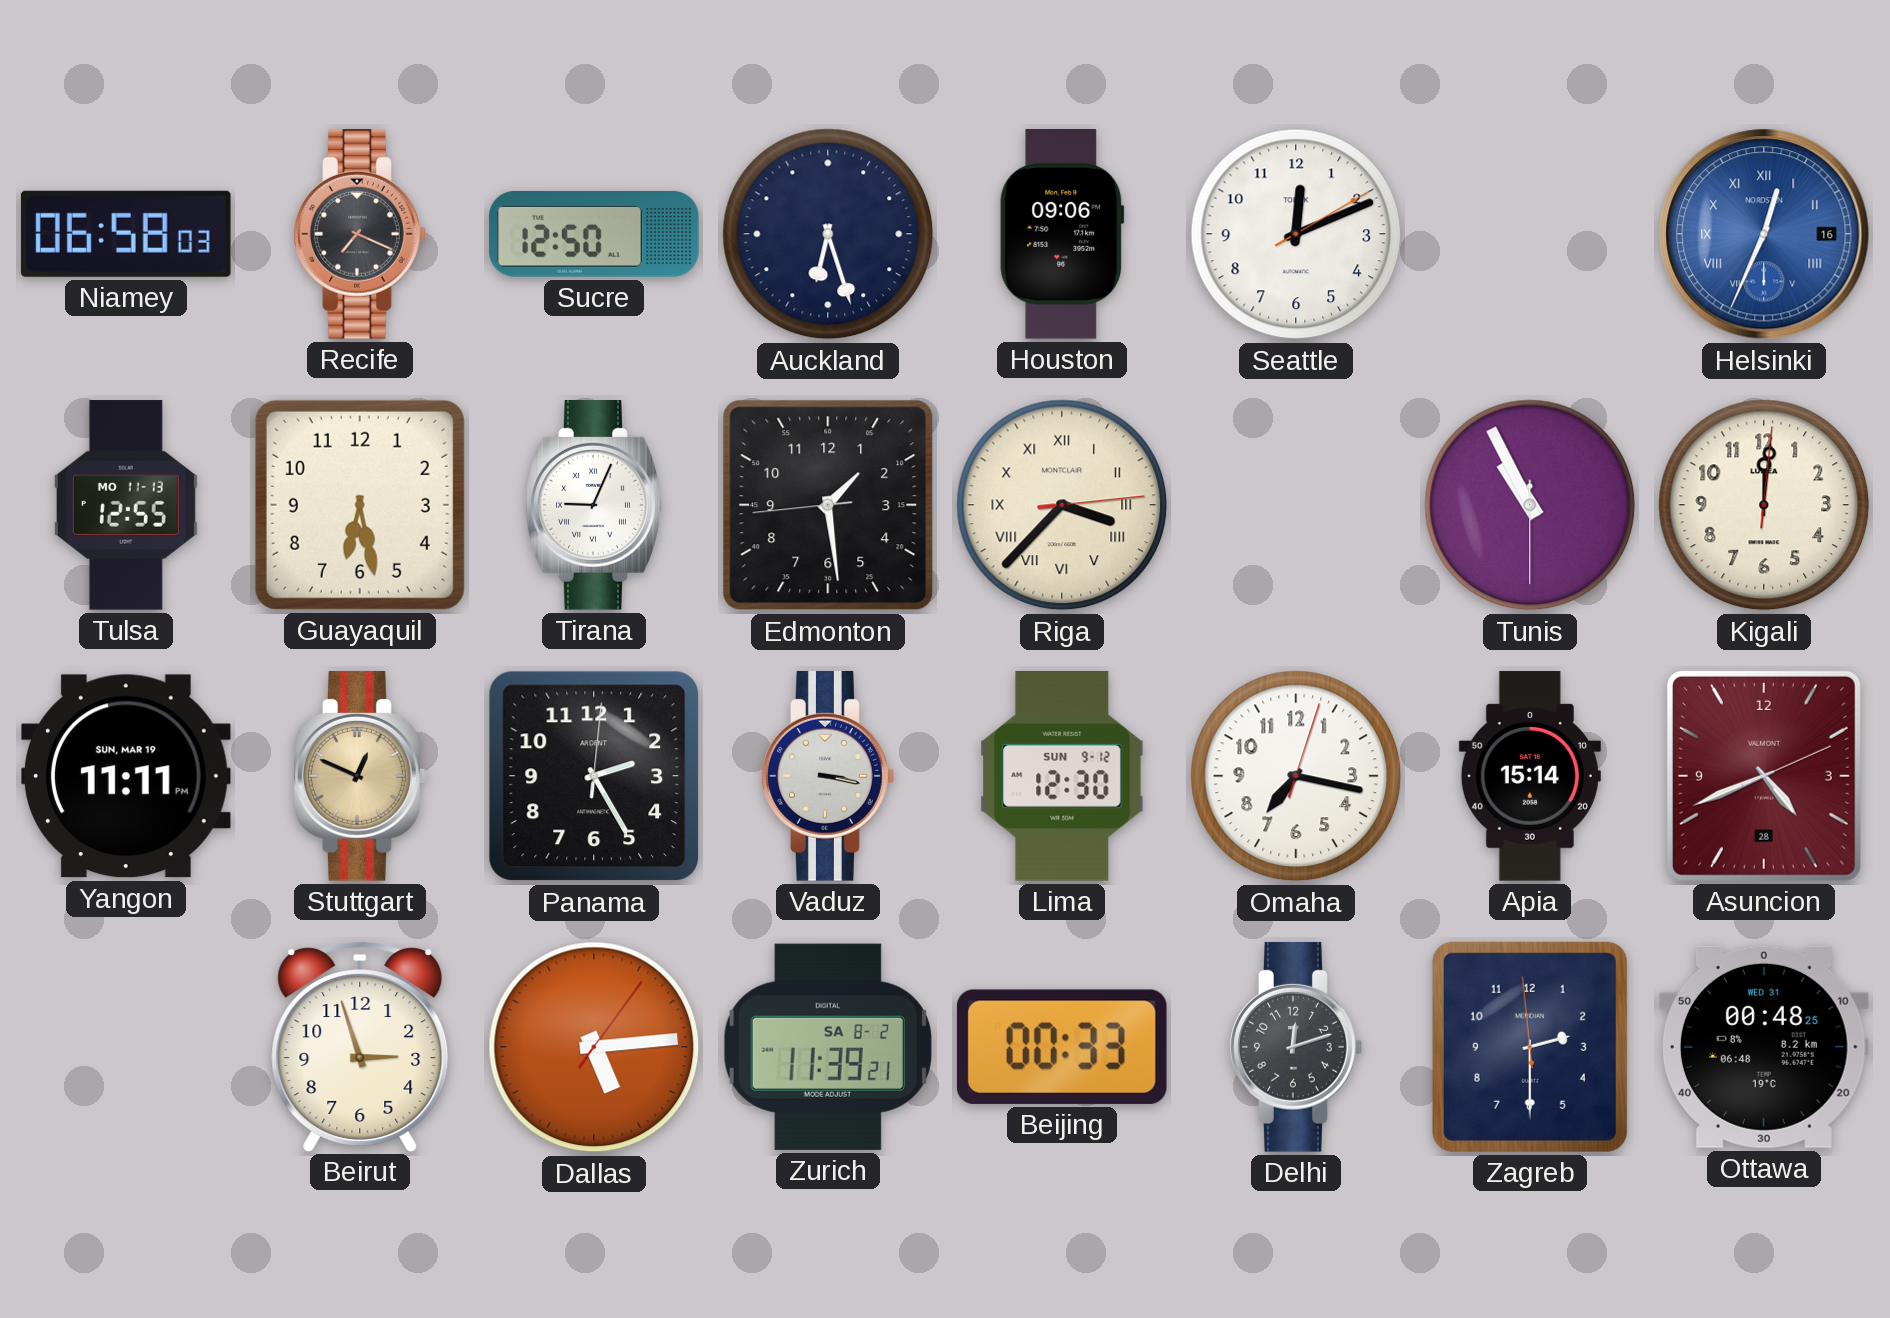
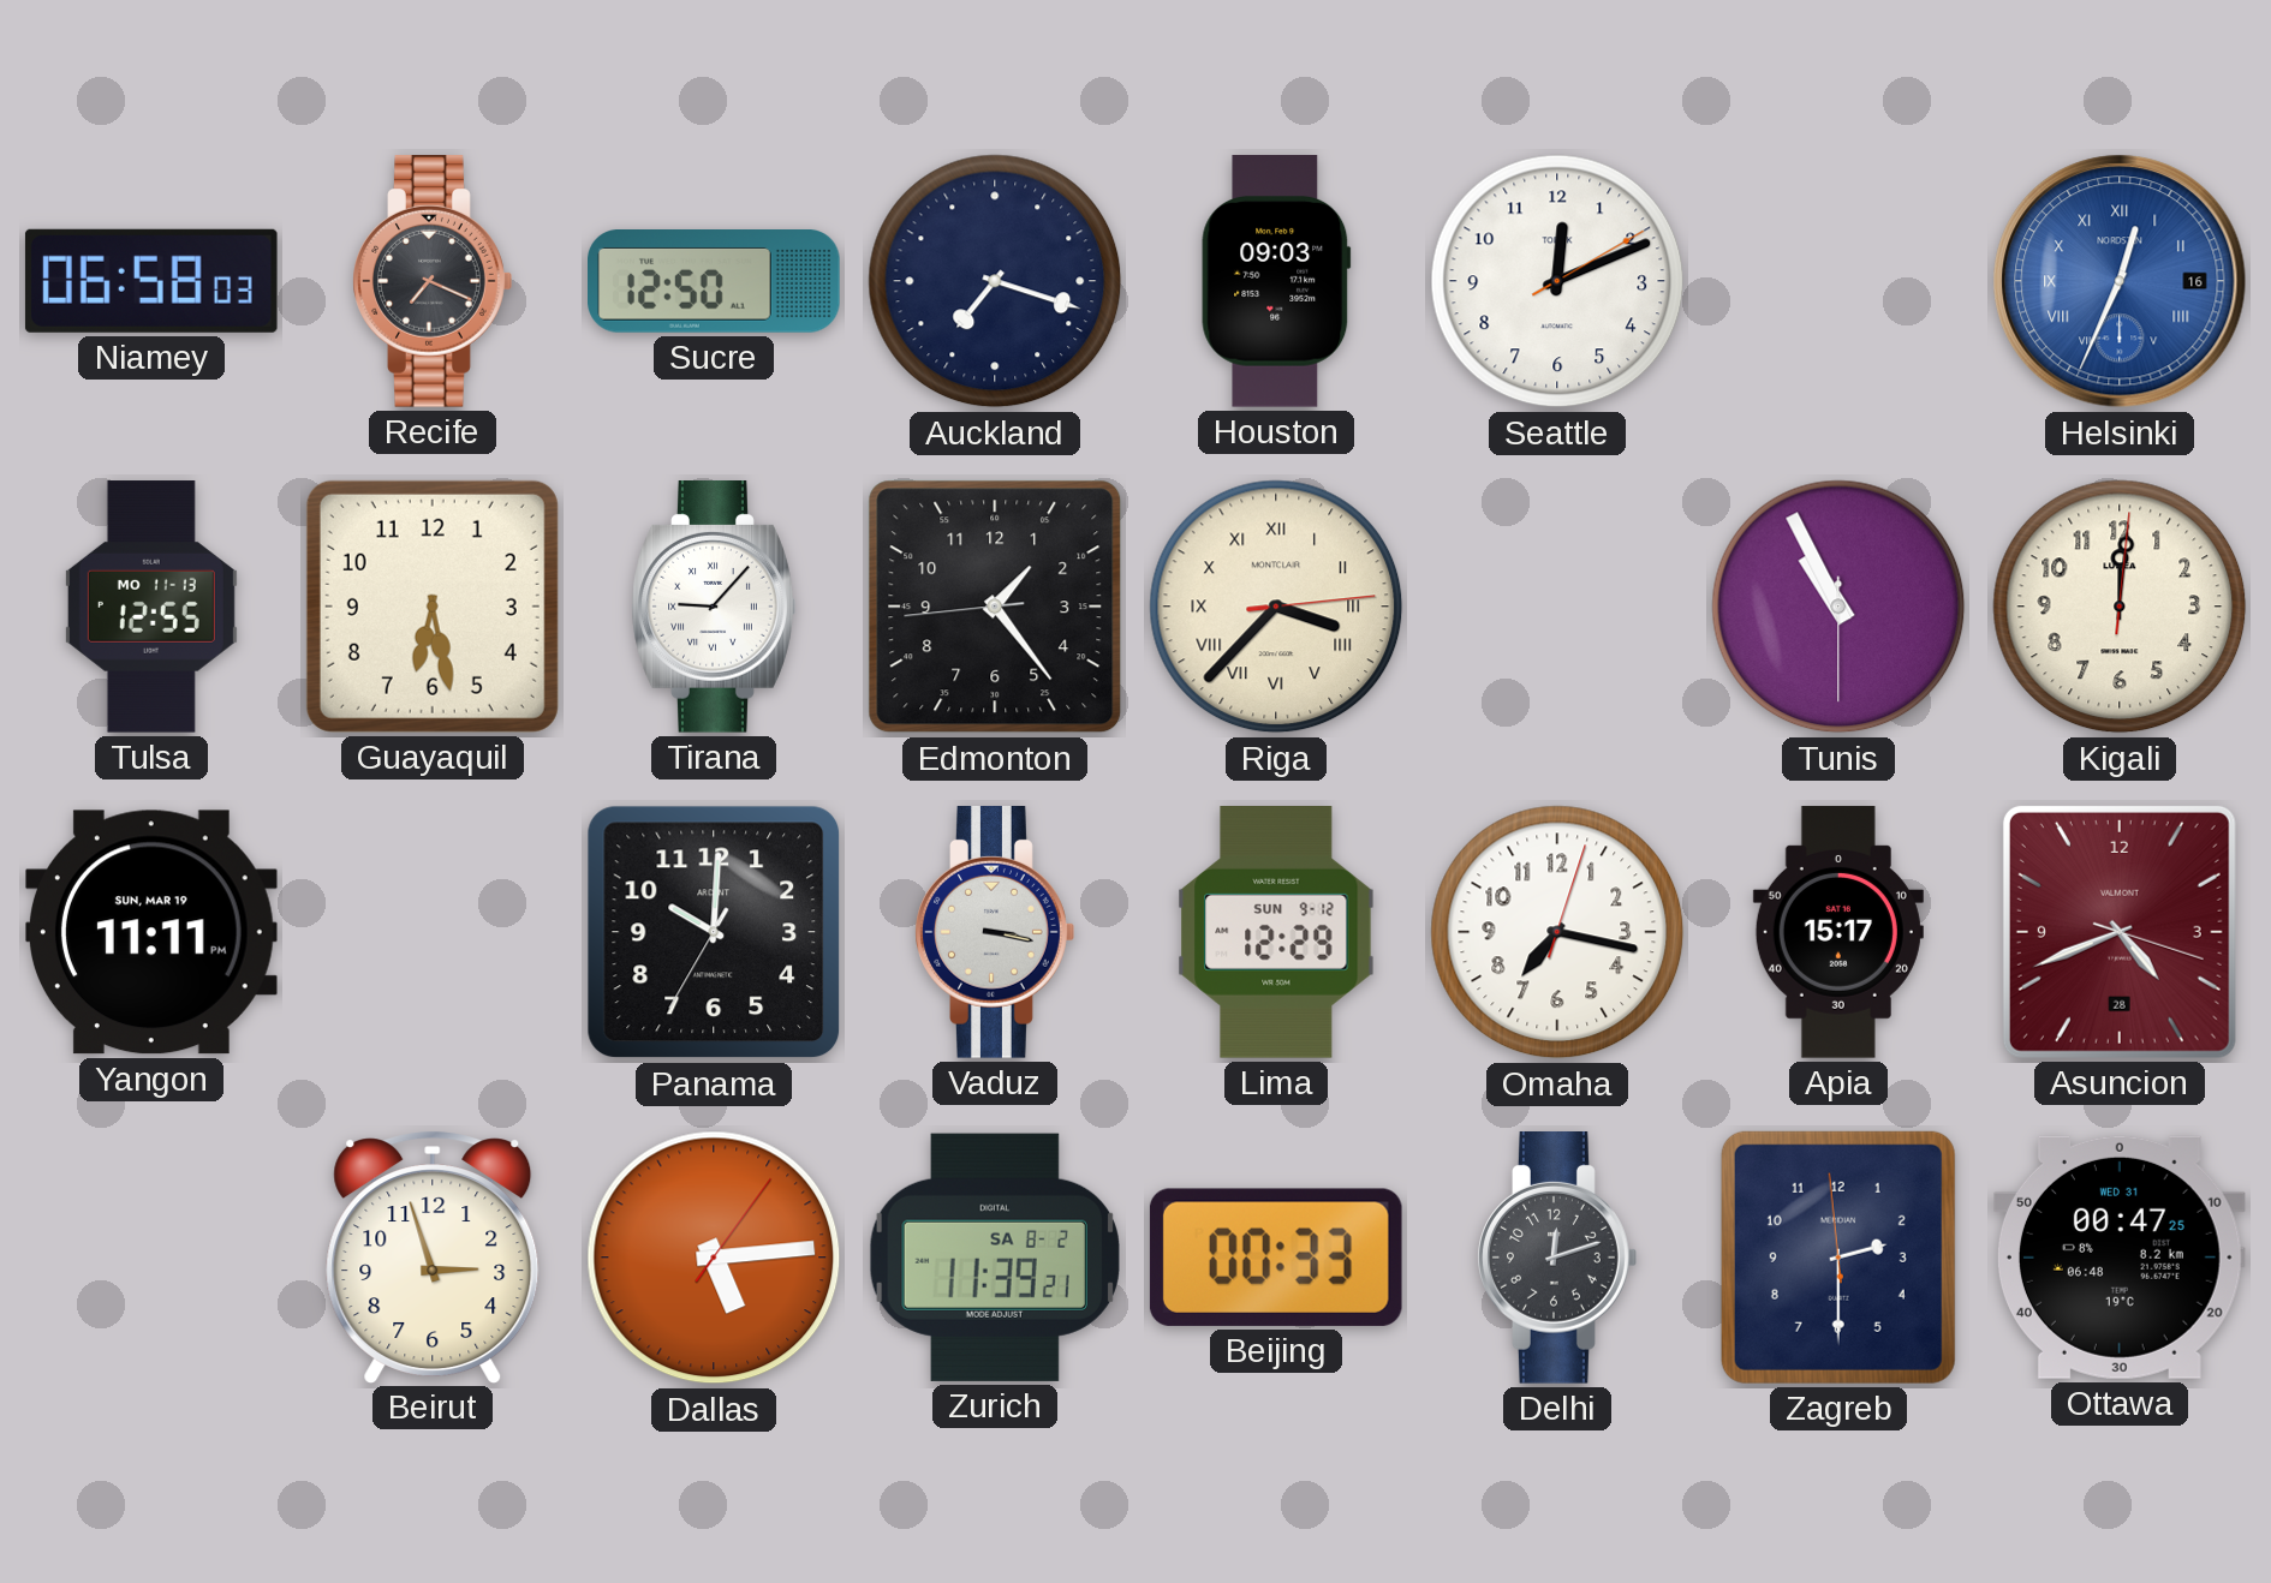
Auckland: 6:27 -> 7:18
Houston: 09:06 -> 09:03
Tirana: 9:04 -> 9:07
Edmonton: 1:28 -> 1:23
Stuttgart: 12:49 -> none
Panama: 2:25 -> 10:00
Lima: 12:30 -> 12:29
Apia: 15:14 -> 15:17
Asuncion: 4:41:11 -> 4:41:18
Ottawa: 00:48 -> 00:47
